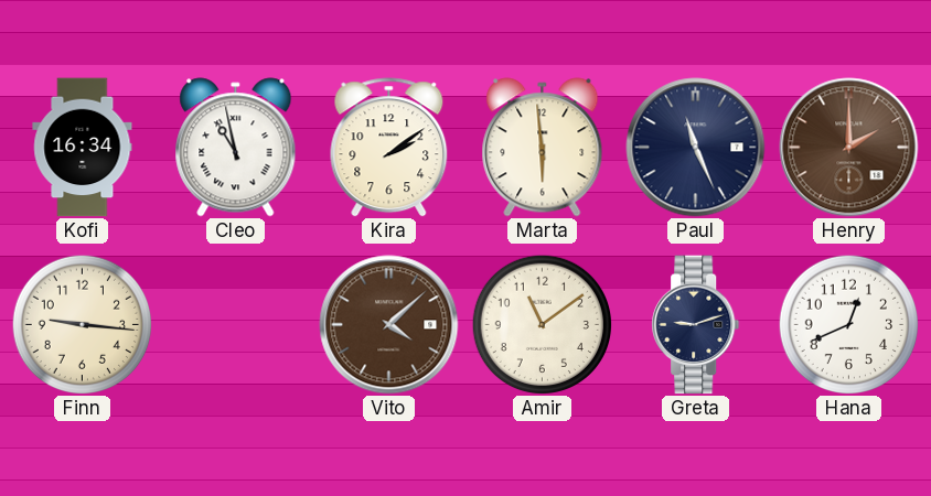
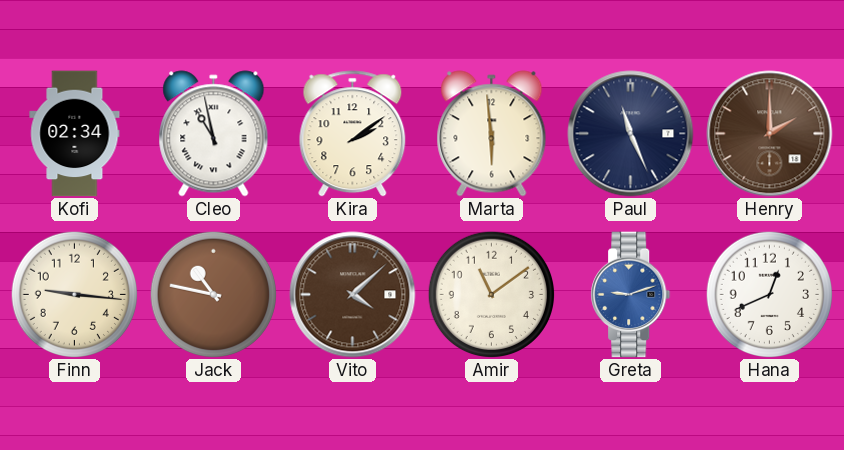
Kofi: 16:34 -> 02:34
Jack: none -> 10:47
Greta dial: navy -> blue
